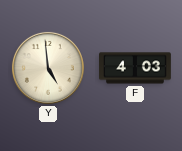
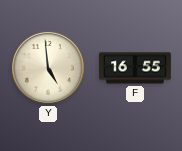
F: 4:03 -> 16:55
